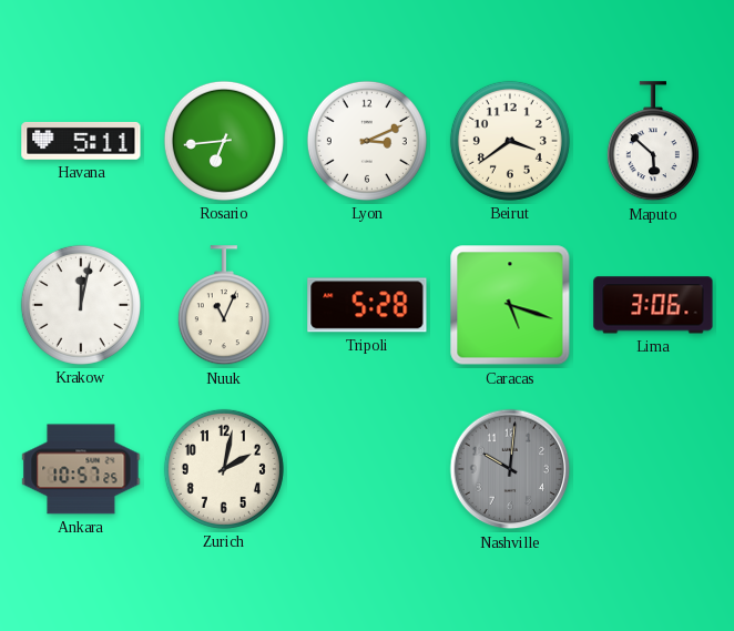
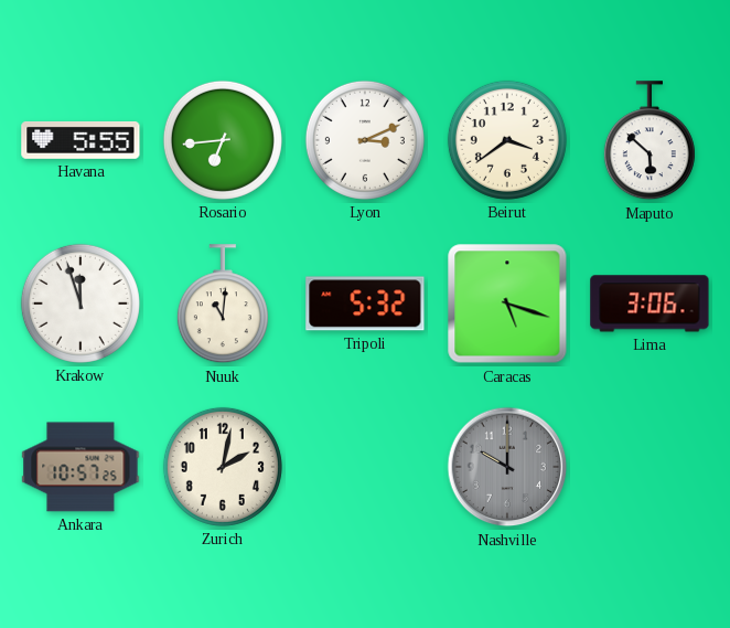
Havana: 5:11 -> 5:55
Krakow: 12:02 -> 11:57
Nuuk: 11:04 -> 11:01
Tripoli: 5:28 -> 5:32
Nashville: 10:01 -> 10:00
